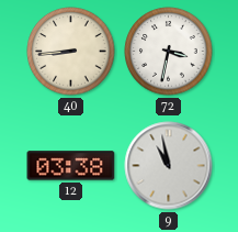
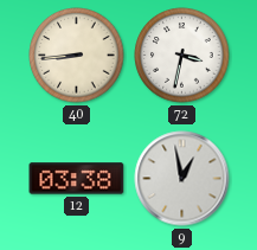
9: 10:58 -> 12:58
